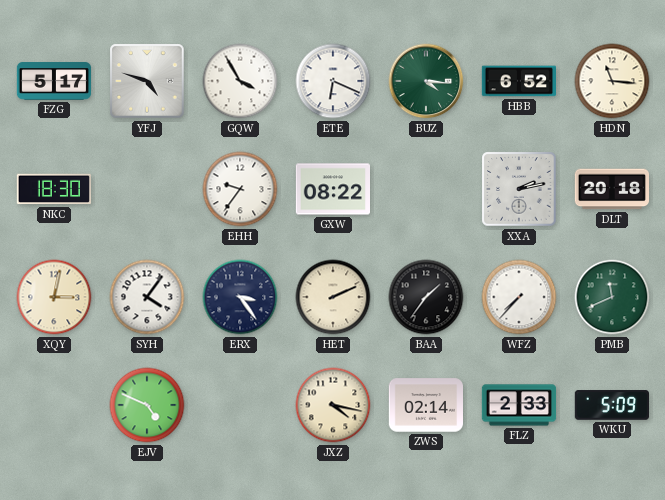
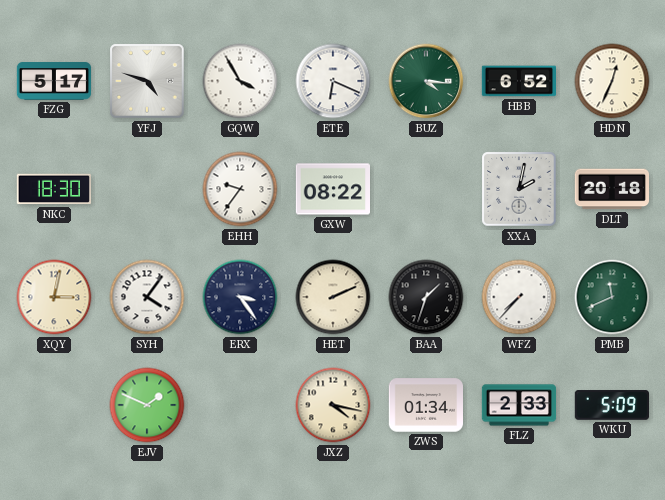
HDN: 11:16 -> 12:34
XXA: 2:13 -> 2:02
BAA: 1:36 -> 1:33
EJV: 4:49 -> 1:49
ZWS: 02:14 -> 01:34
